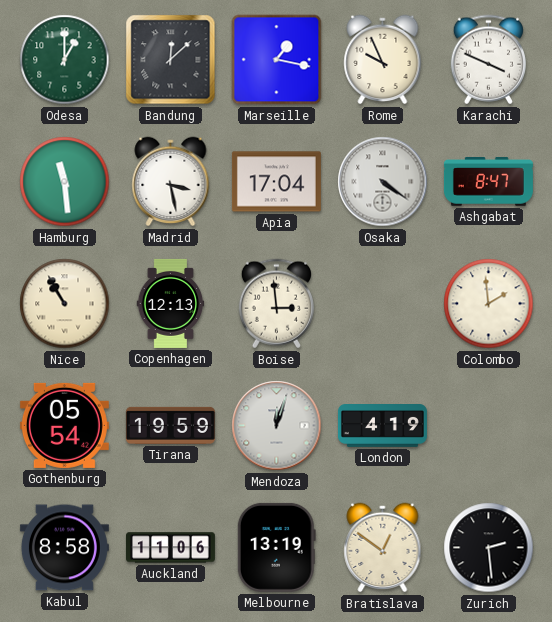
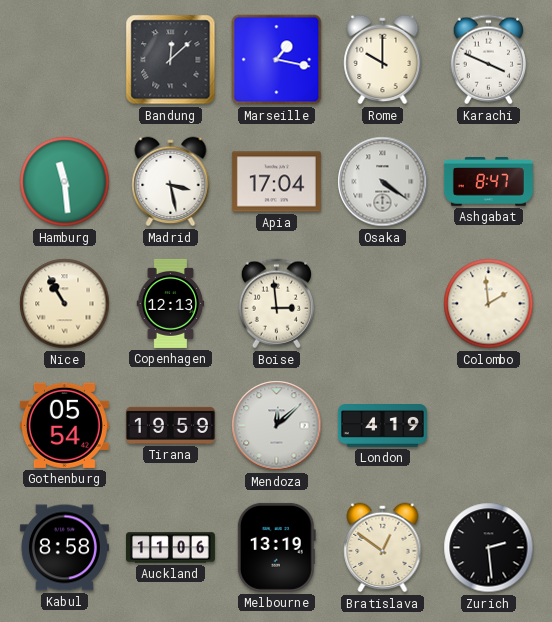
Odesa: 1:00 -> none
Rome: 9:56 -> 10:00
Mendoza: 12:03 -> 12:08
